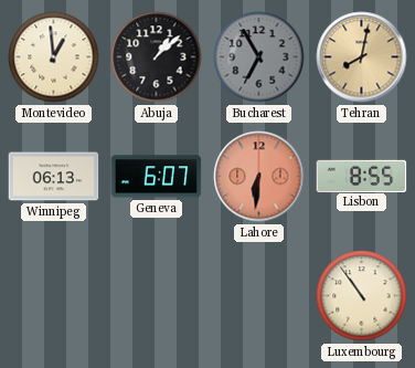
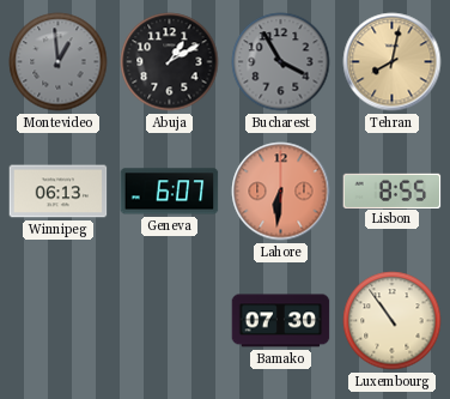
Montevideo dial: cream -> grey
Abuja: 1:08 -> 1:10
Bucharest: 6:55 -> 3:55
Bamako: none -> 07:30
